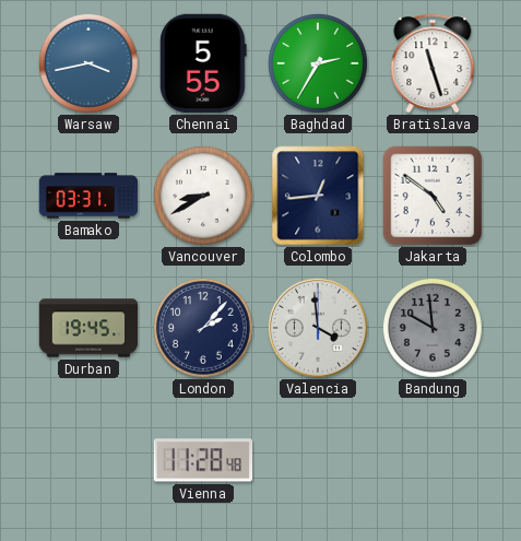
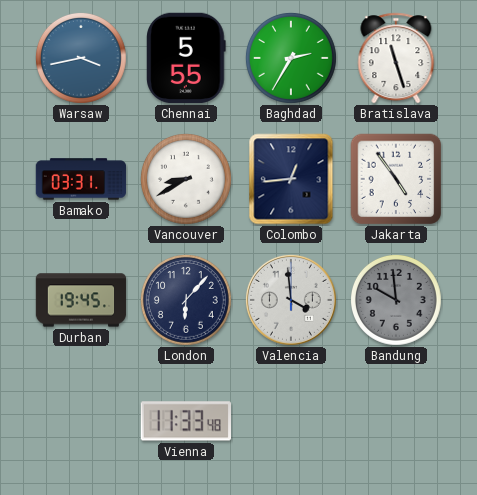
Jakarta: 4:51 -> 4:54
London: 2:07 -> 6:07
Vienna: 11:28 -> 11:33
